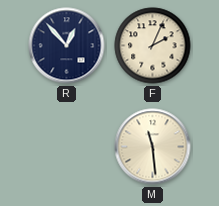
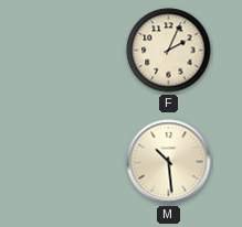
R: 12:53 -> none
M: 11:29 -> 10:29
